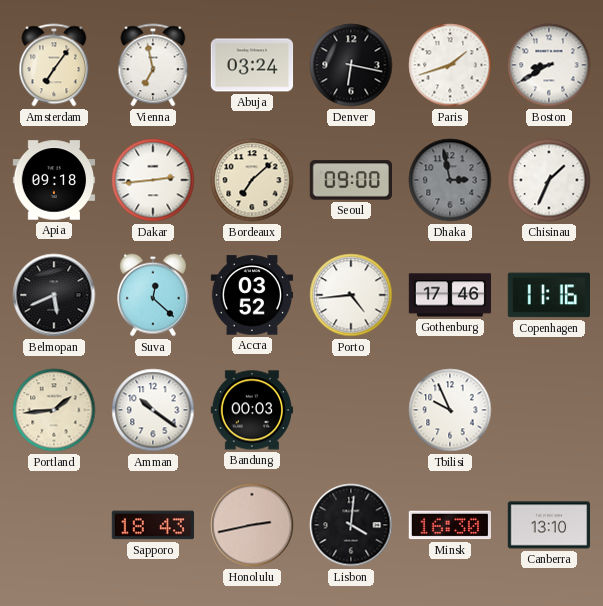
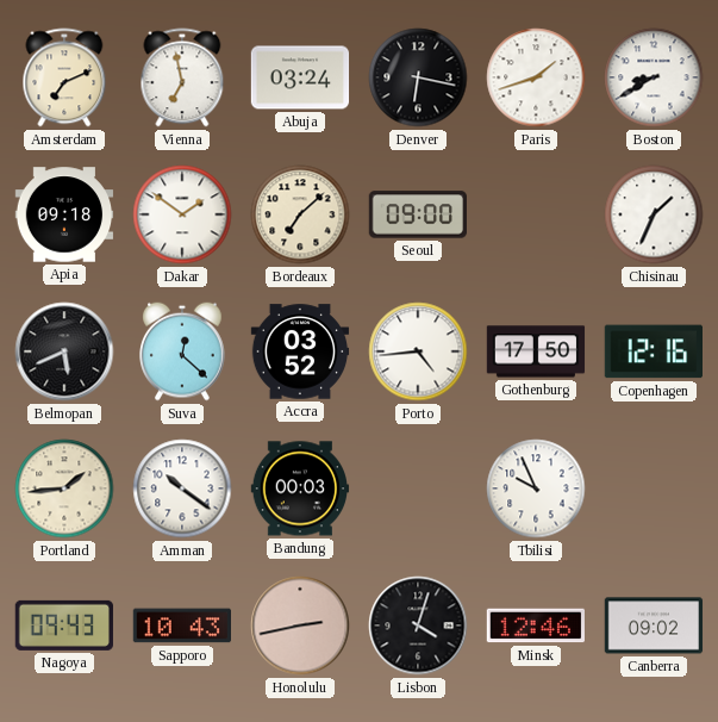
Amsterdam: 7:06 -> 7:11
Dakar: 2:44 -> 1:51
Dhaka: 2:58 -> none
Gothenburg: 17:46 -> 17:50
Copenhagen: 11:16 -> 12:16
Nagoya: none -> 09:43
Sapporo: 18:43 -> 10:43
Lisbon: 4:01 -> 4:03
Minsk: 16:30 -> 12:46
Canberra: 13:10 -> 09:02
